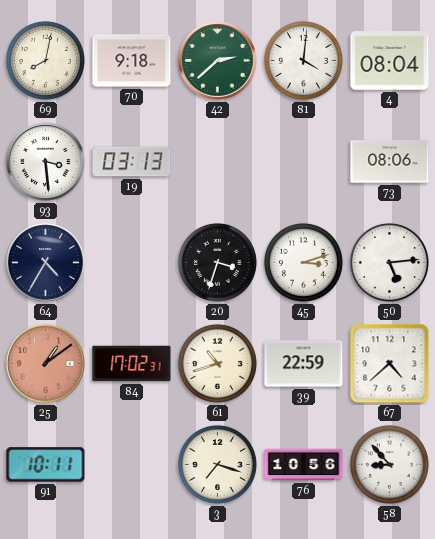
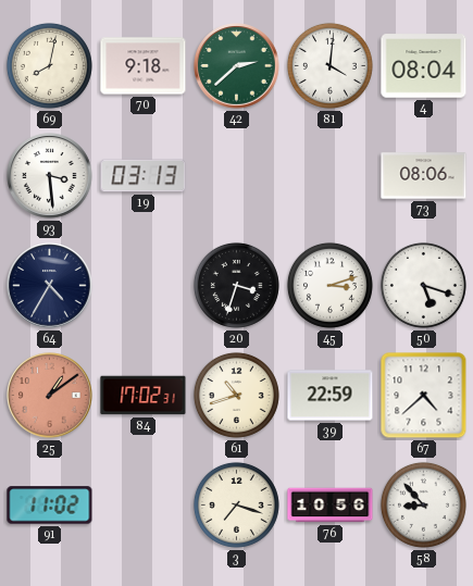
50: 5:14 -> 5:18
91: 10:11 -> 11:02
